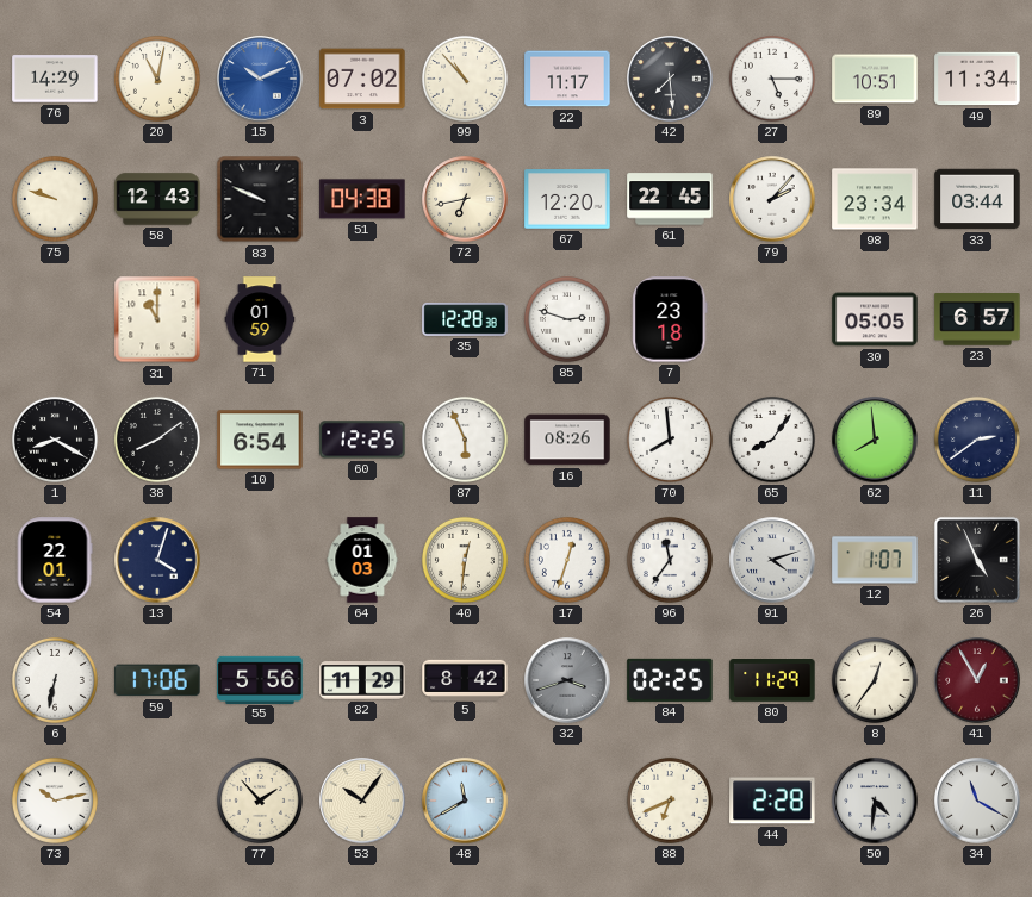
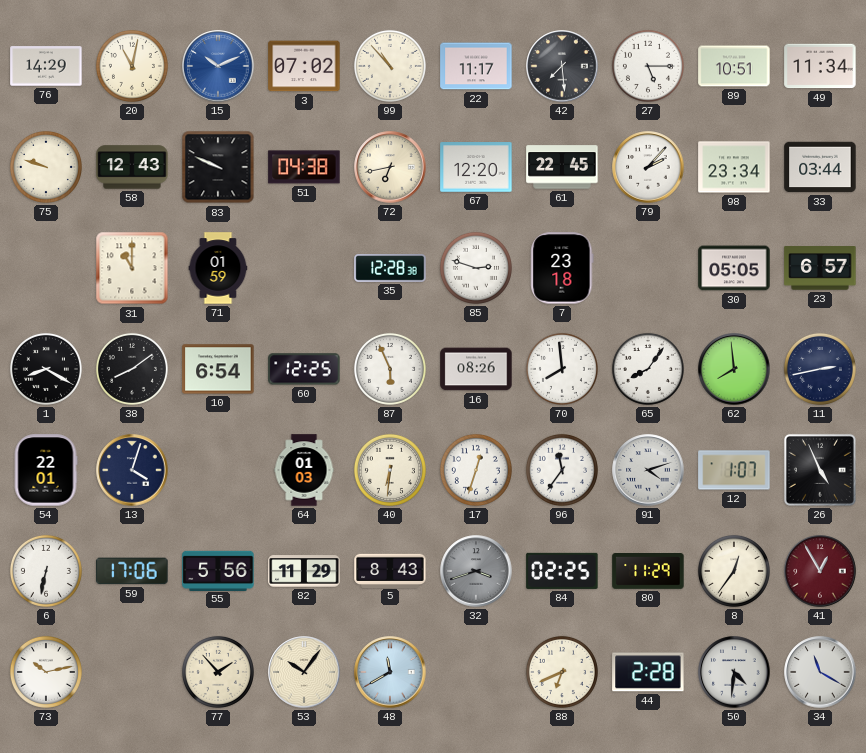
11: 2:39 -> 2:43
40: 12:31 -> 6:31
5: 8:42 -> 8:43
